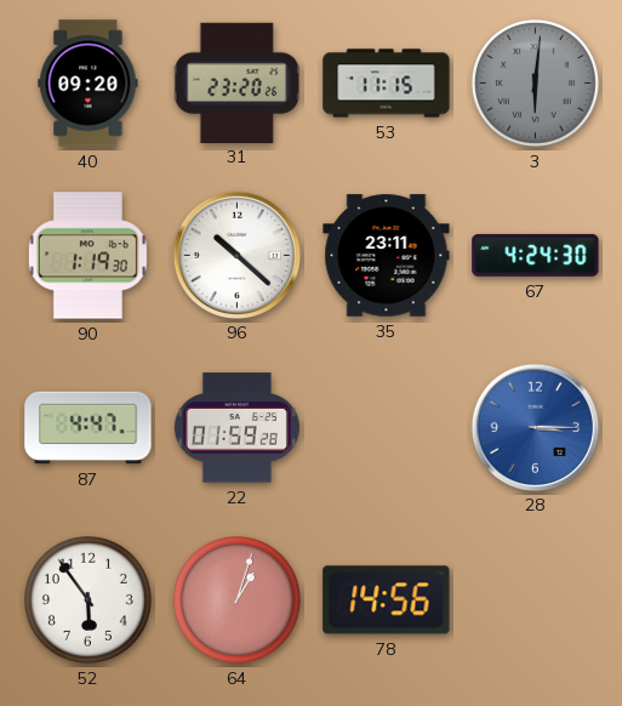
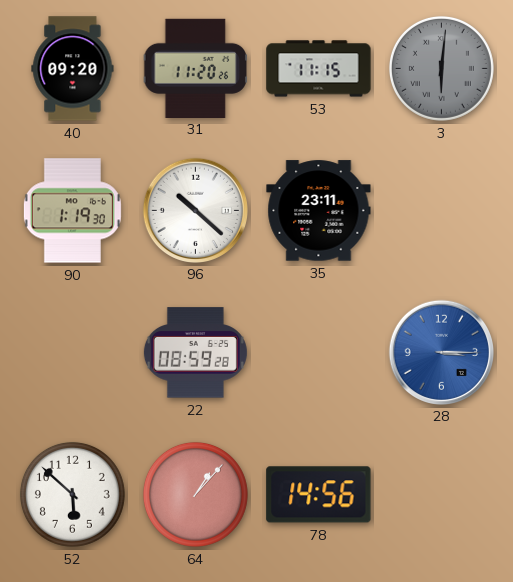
31: 23:20 -> 11:20
67: 4:24 -> none
87: 4:47 -> none
22: 01:59 -> 08:59
52: 5:54 -> 5:52
64: 1:03 -> 1:07
